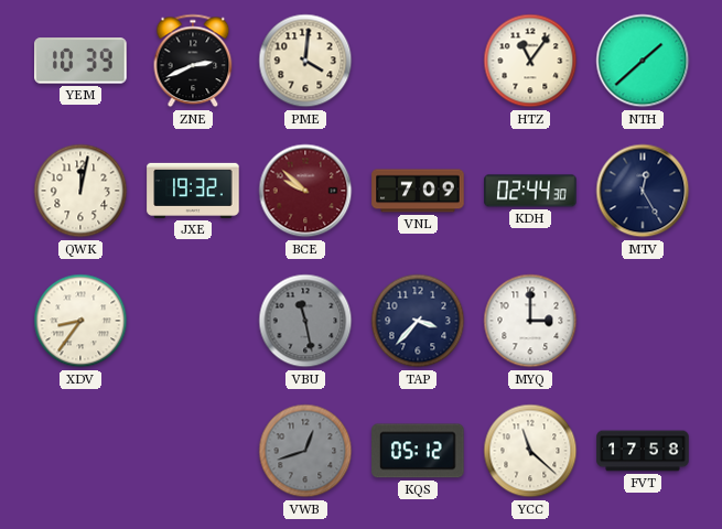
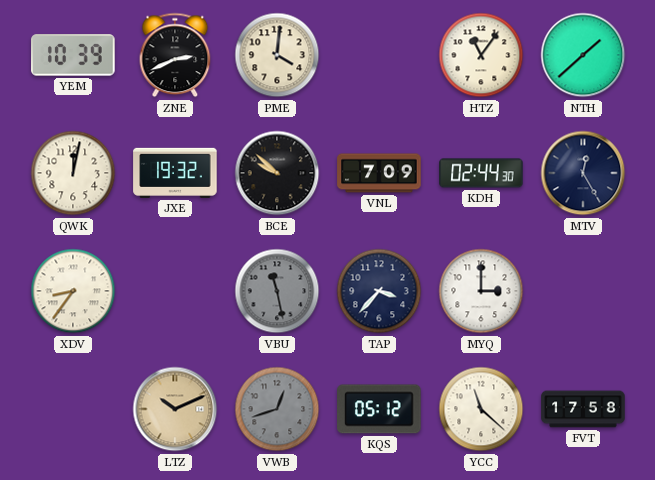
BCE dial: burgundy -> black
LTZ: none -> 10:11
